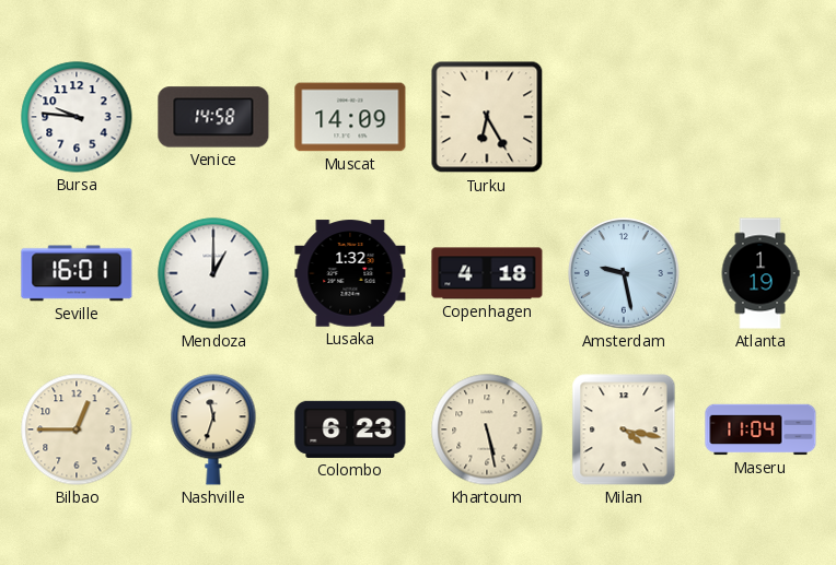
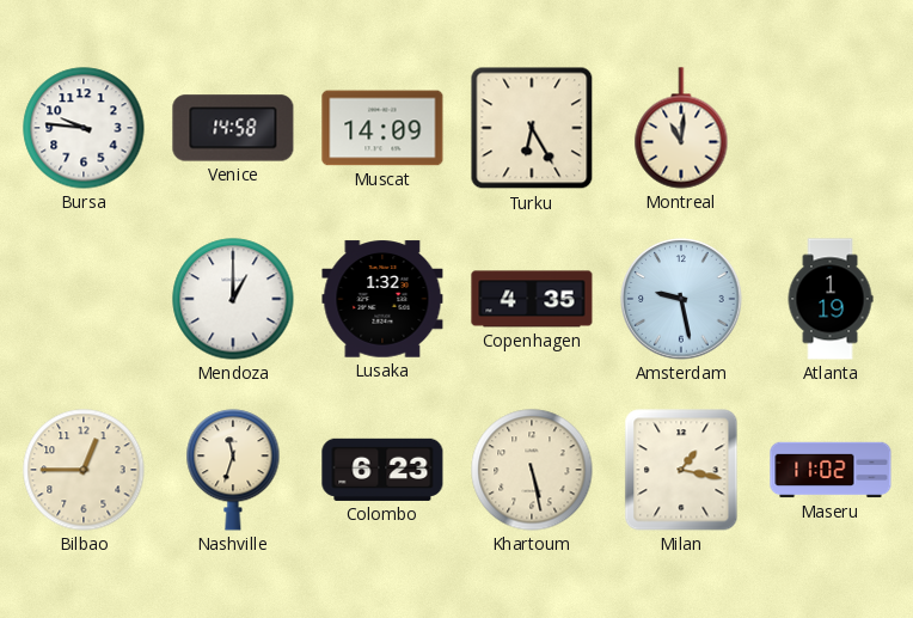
Montreal: none -> 11:01
Seville: 16:01 -> none
Copenhagen: 4:18 -> 4:35
Milan: 4:17 -> 1:17
Maseru: 11:04 -> 11:02
